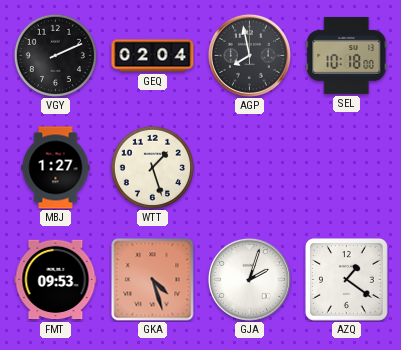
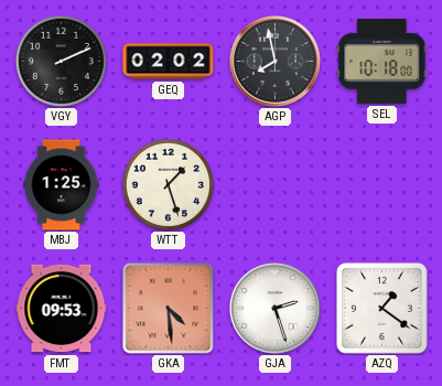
GEQ: 02:04 -> 02:02
MBJ: 1:27 -> 1:25
GKA: 4:27 -> 4:29
GJA: 2:03 -> 2:27
